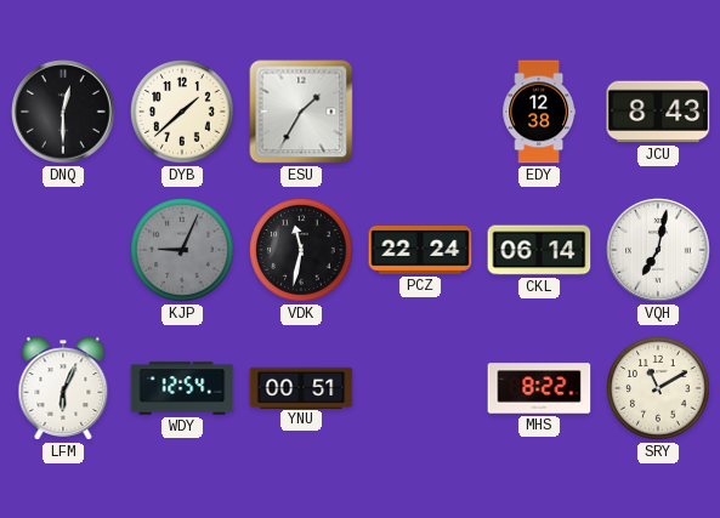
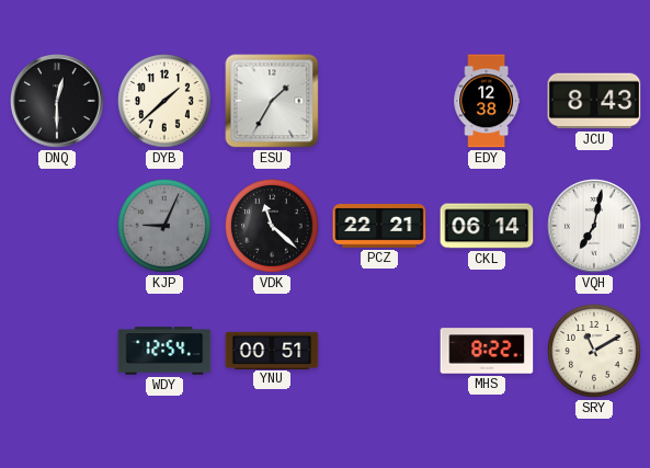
VDK: 11:32 -> 11:22
PCZ: 22:24 -> 22:21
LFM: 6:04 -> none
